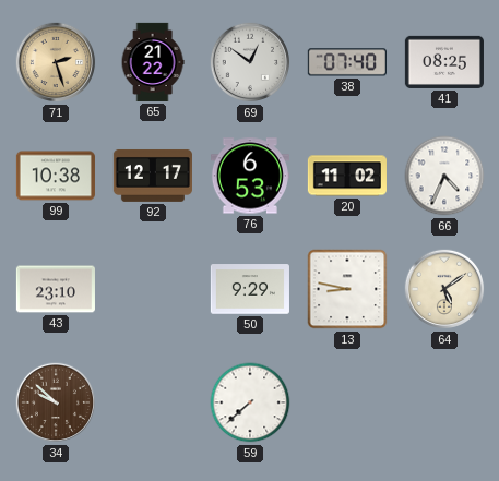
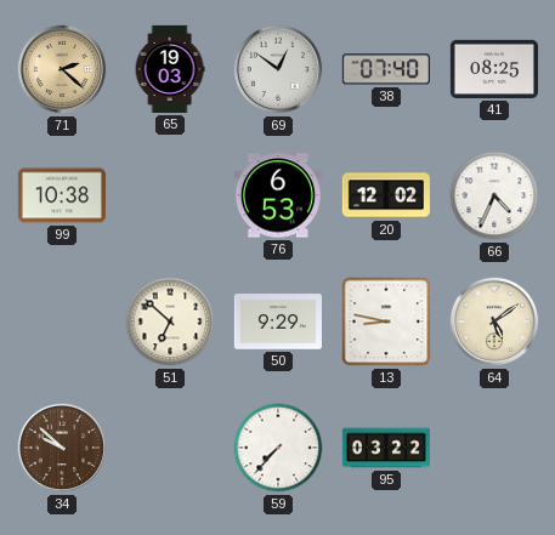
71: 2:27 -> 2:22
65: 21:22 -> 19:03
92: 12:17 -> none
20: 11:02 -> 12:02
43: 23:10 -> none
51: none -> 6:52
59: 7:38 -> 7:37
95: none -> 03:22
